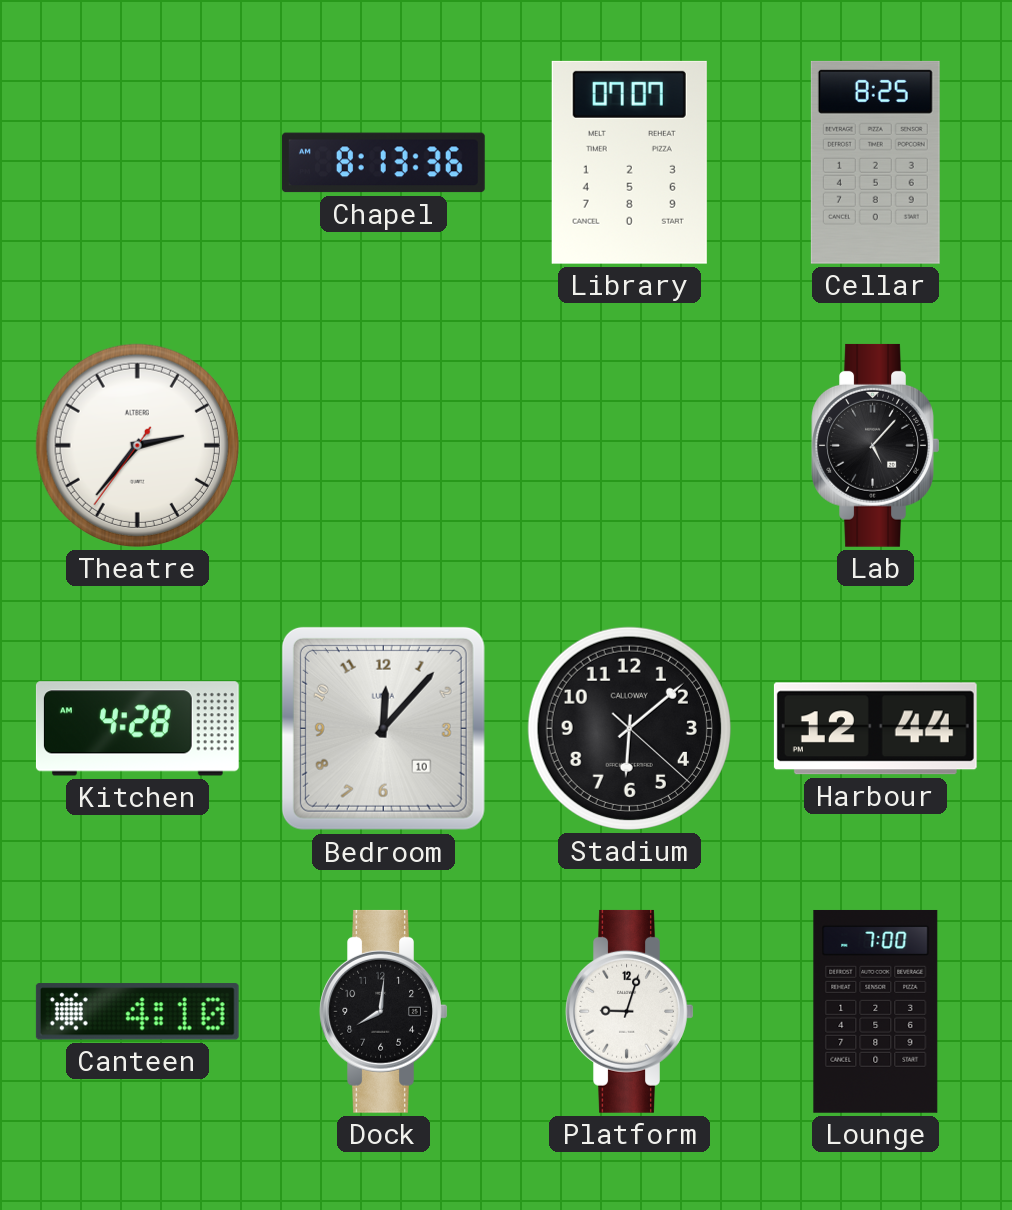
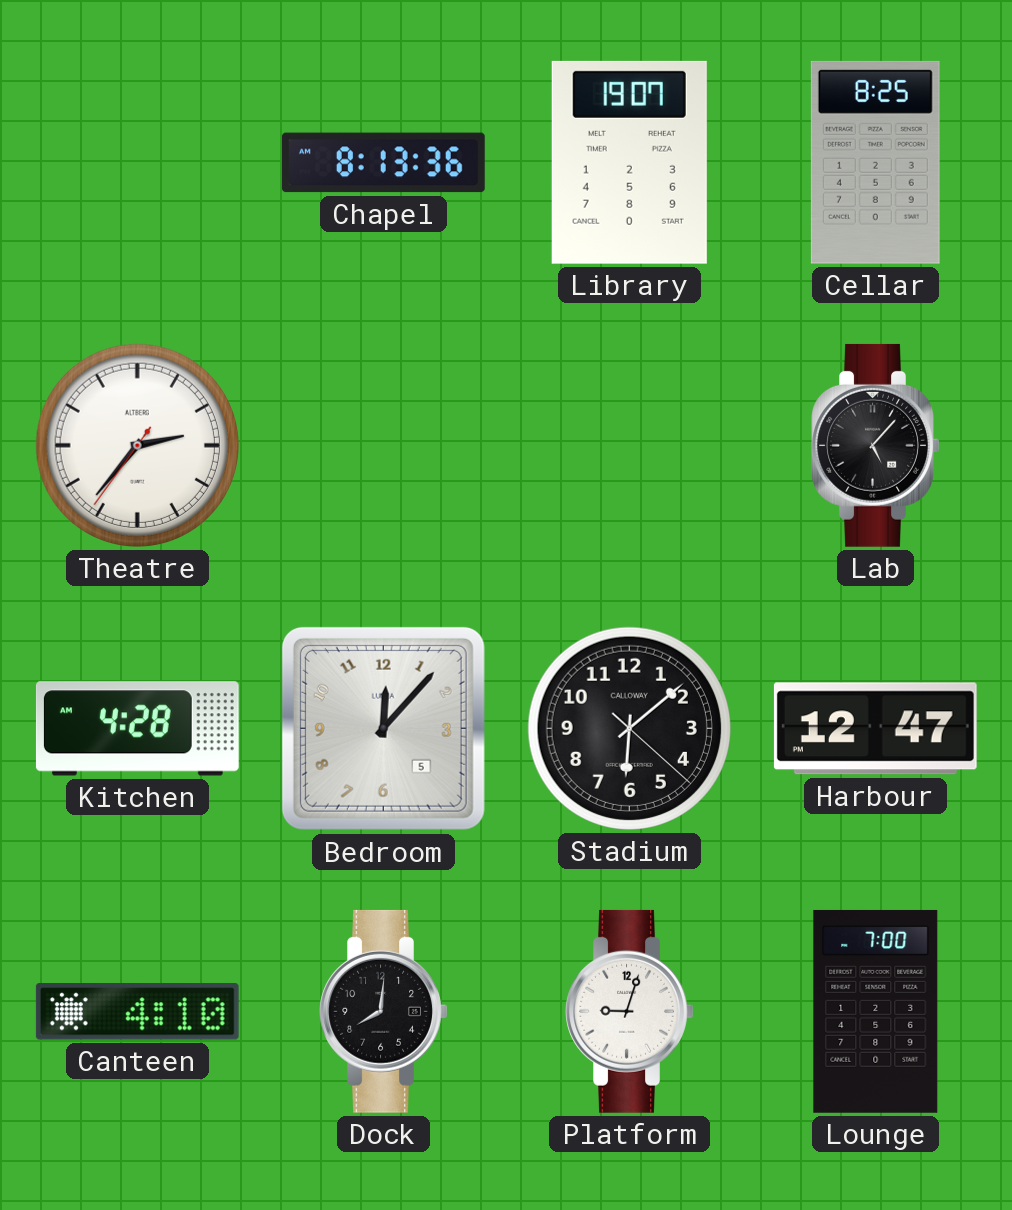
Library: 07:07 -> 19:07
Bedroom date: 10 -> 5
Harbour: 12:44 -> 12:47
